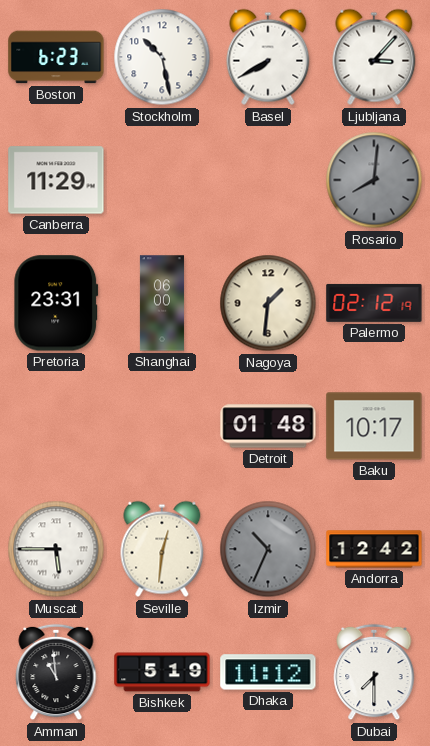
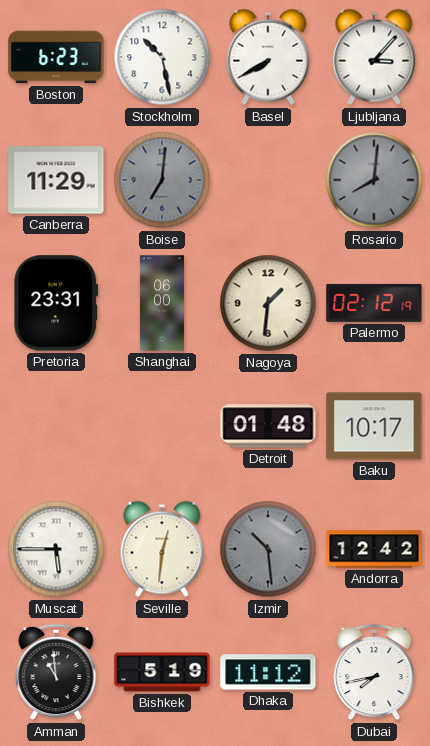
Boise: none -> 7:01
Izmir: 10:34 -> 10:29
Dubai: 7:30 -> 7:43
